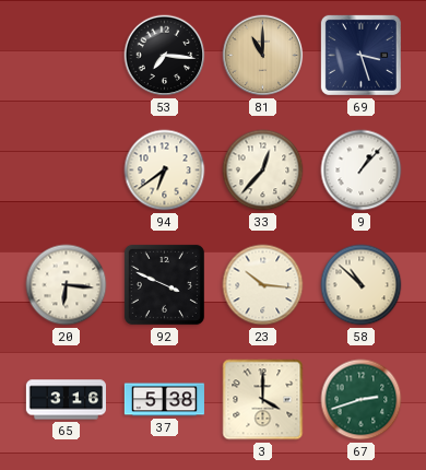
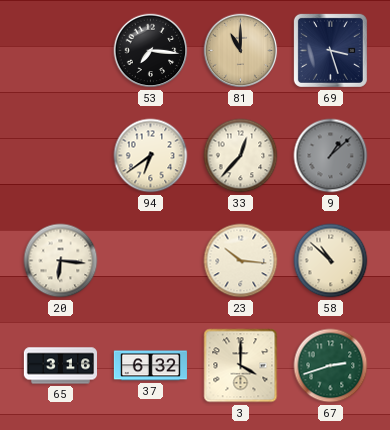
9: 1:07 -> 1:08
9 dial: white -> grey
92: 3:49 -> none
37: 5:38 -> 6:32
